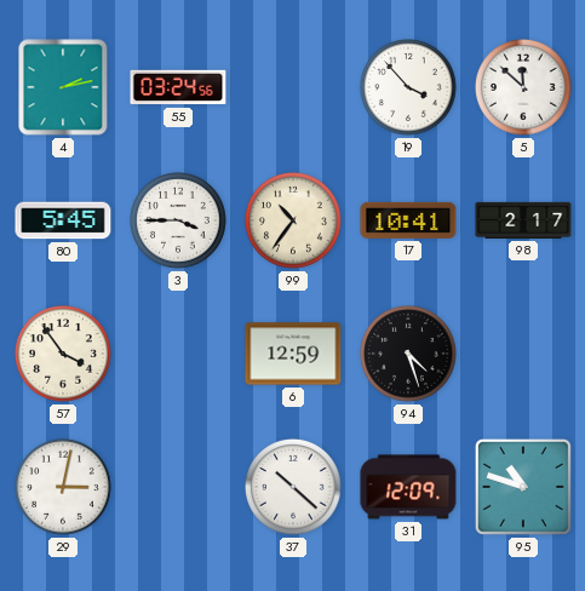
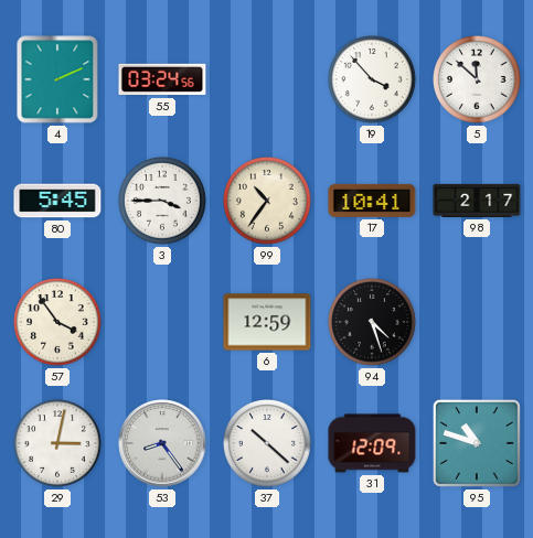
4: 2:13 -> 2:11
53: none -> 8:24
